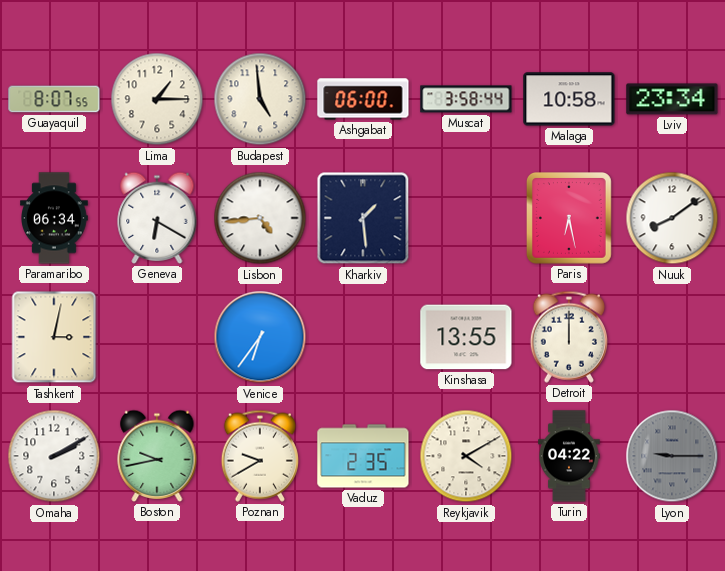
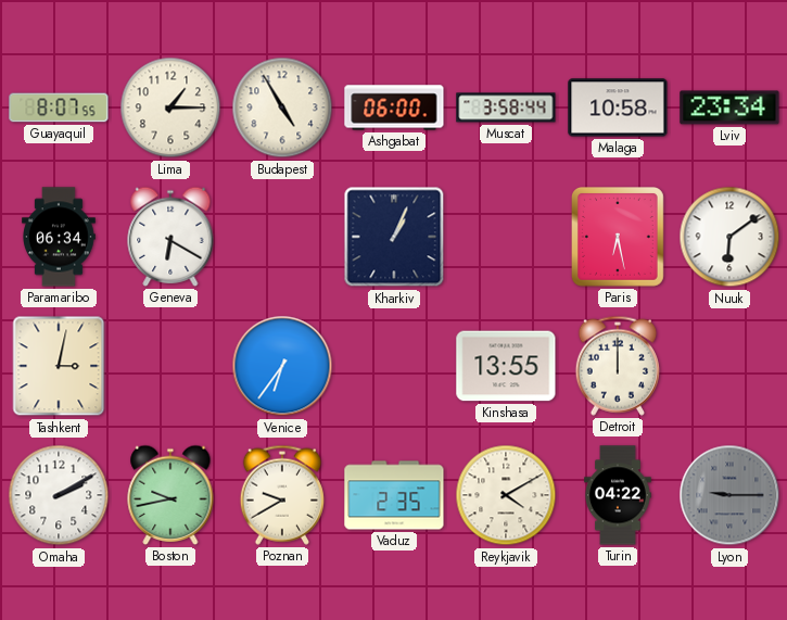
Budapest: 4:59 -> 4:55
Lisbon: 4:44 -> none
Kharkiv: 1:29 -> 1:04
Nuuk: 8:09 -> 6:09
